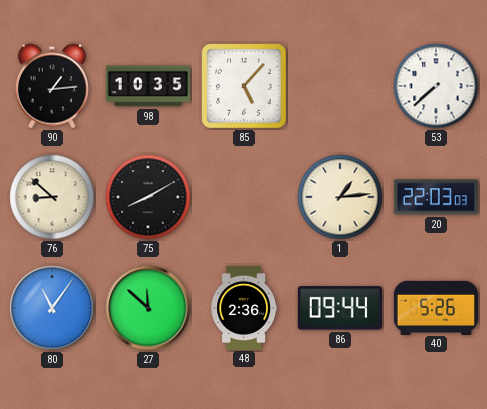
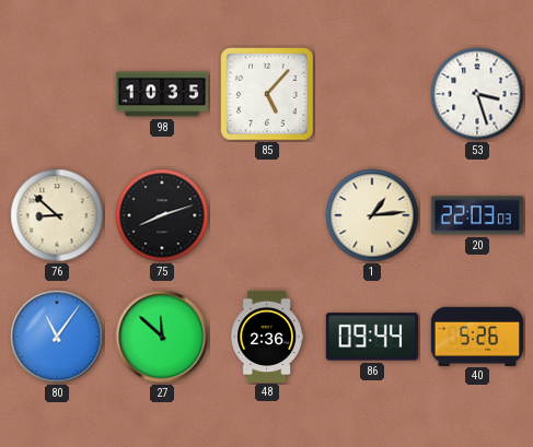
90: 1:14 -> none
53: 7:38 -> 3:27
75: 8:10 -> 8:12
